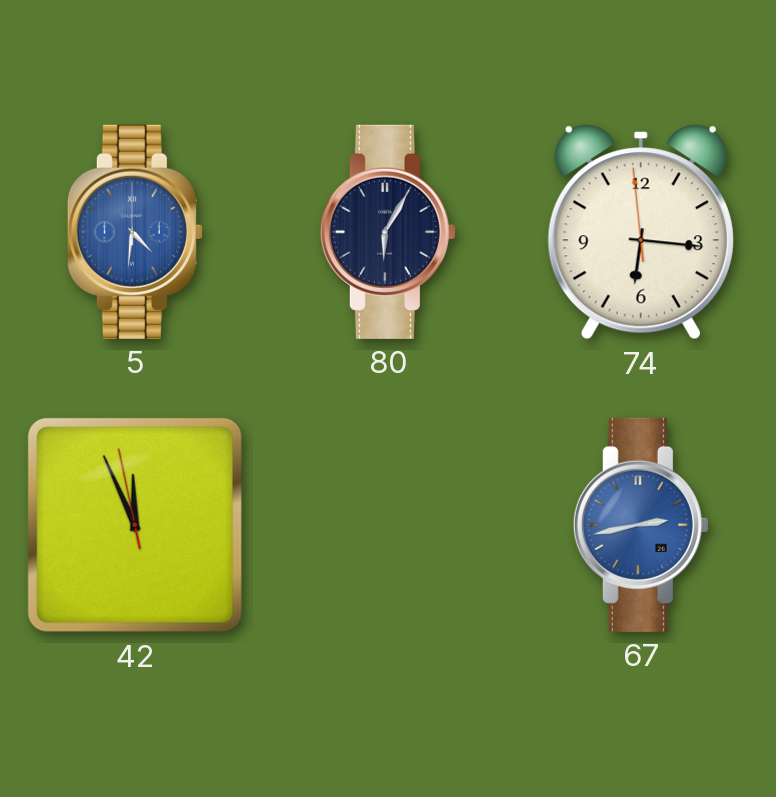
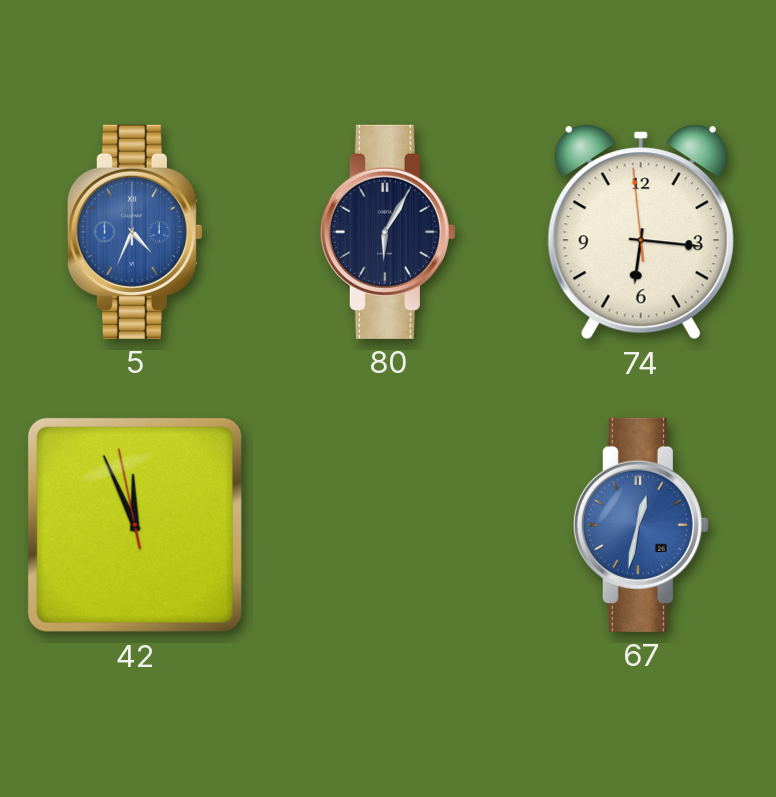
5: 4:31 -> 4:34
67: 2:43 -> 12:32
